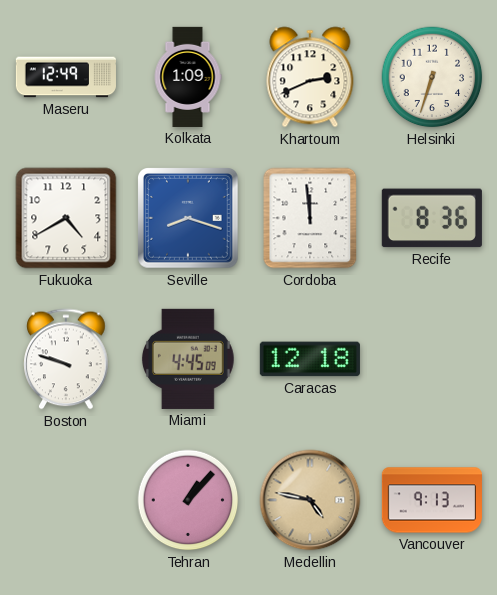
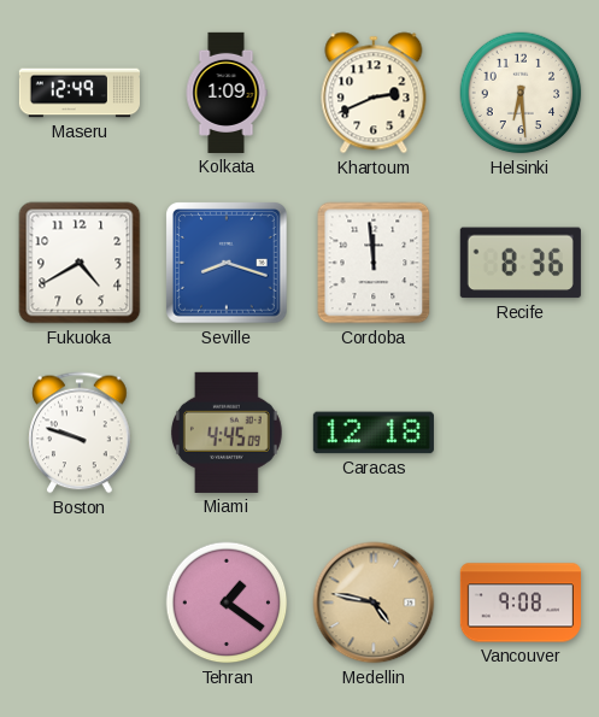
Helsinki: 6:33 -> 6:29
Tehran: 1:07 -> 1:21
Vancouver: 9:13 -> 9:08
